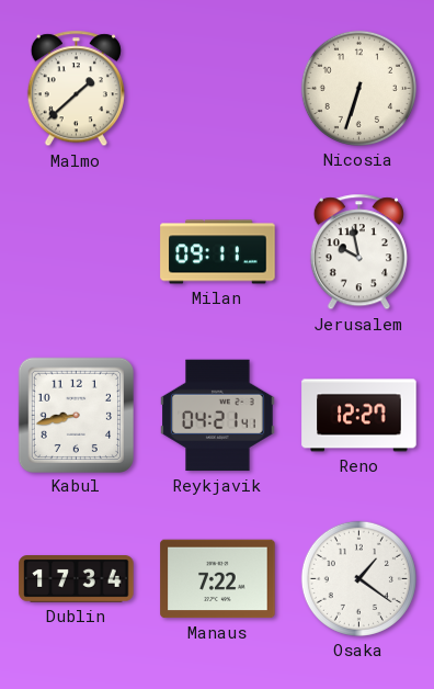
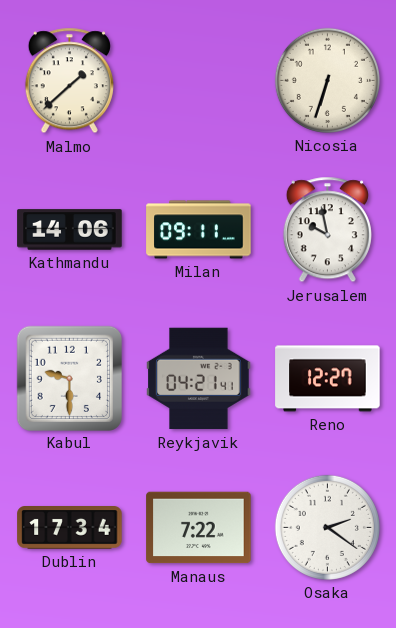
Kathmandu: none -> 14:06
Kabul: 8:43 -> 9:30
Osaka: 1:21 -> 2:21
